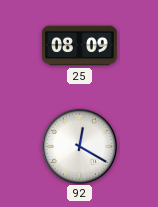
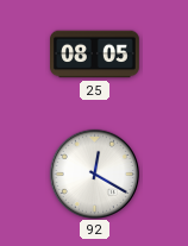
25: 08:09 -> 08:05
